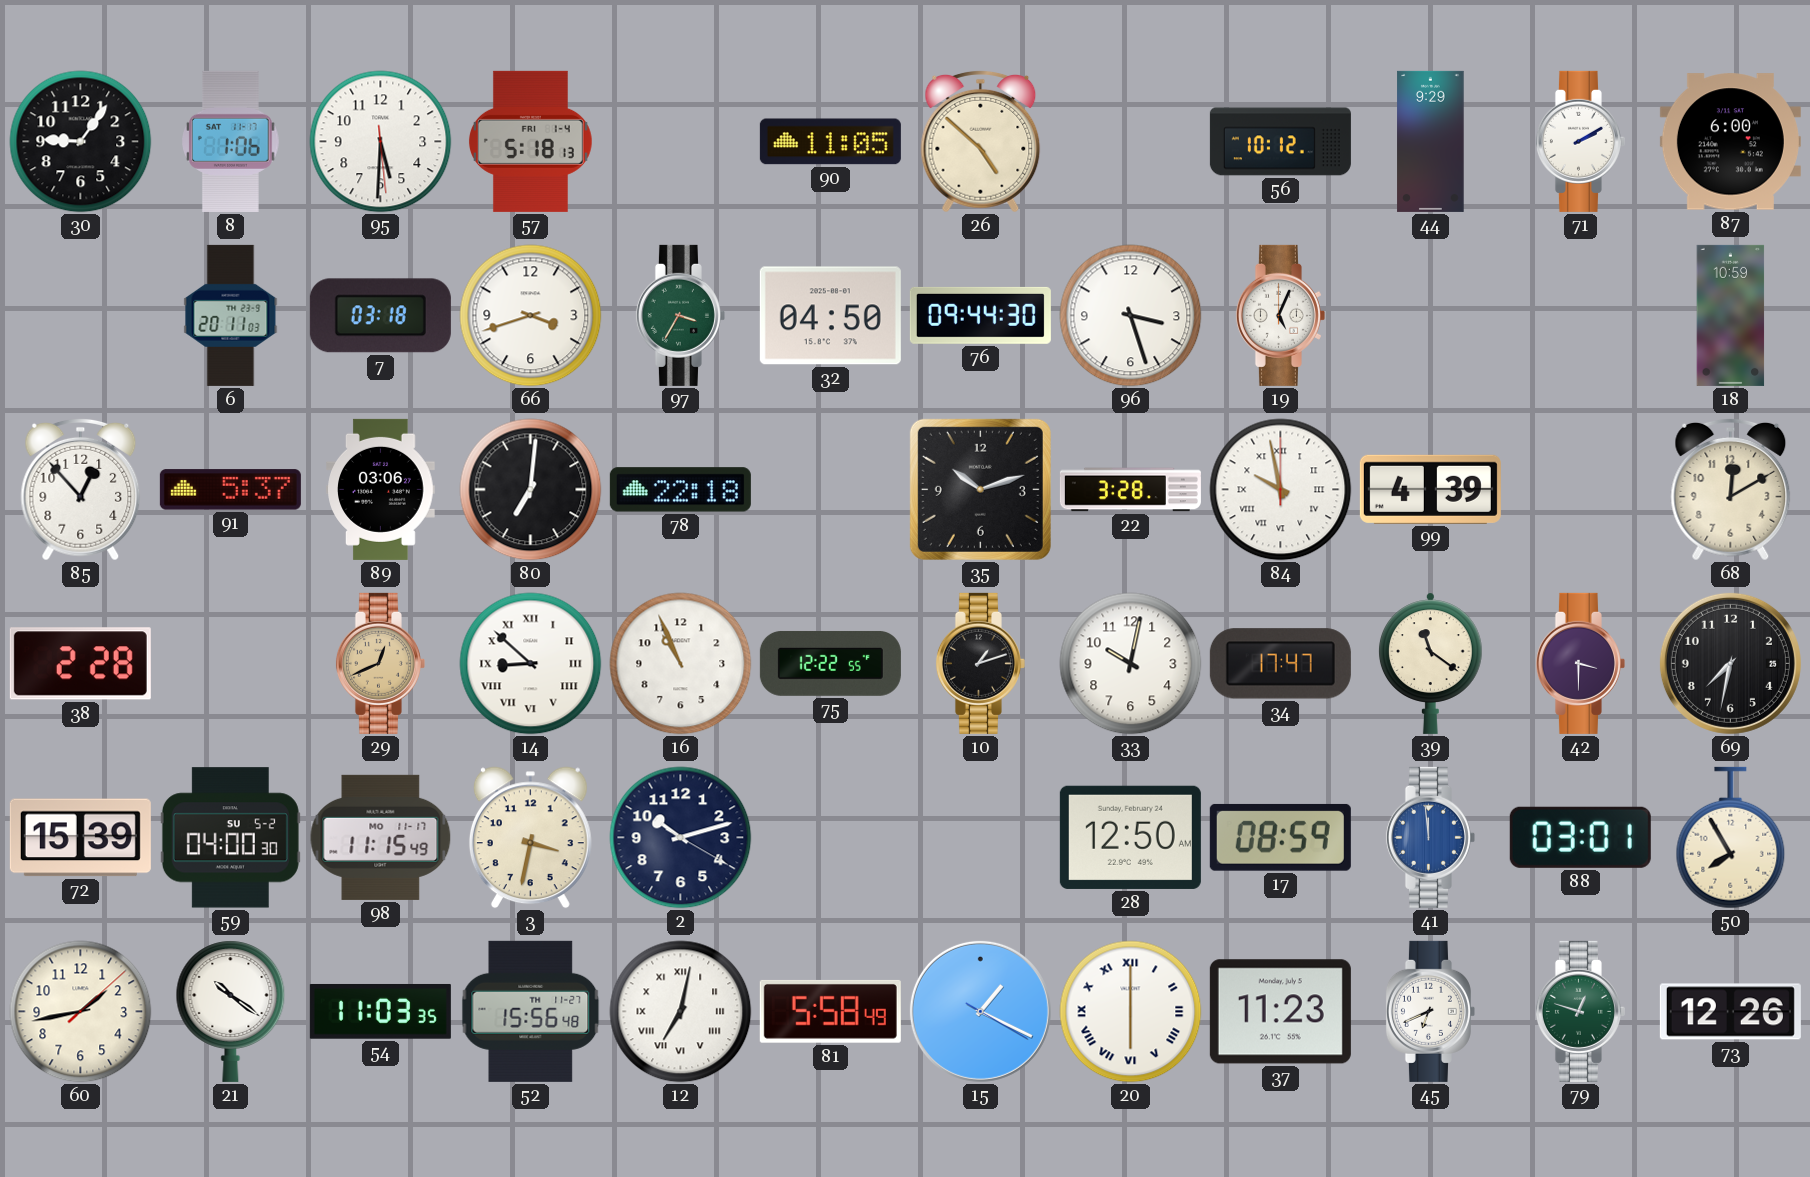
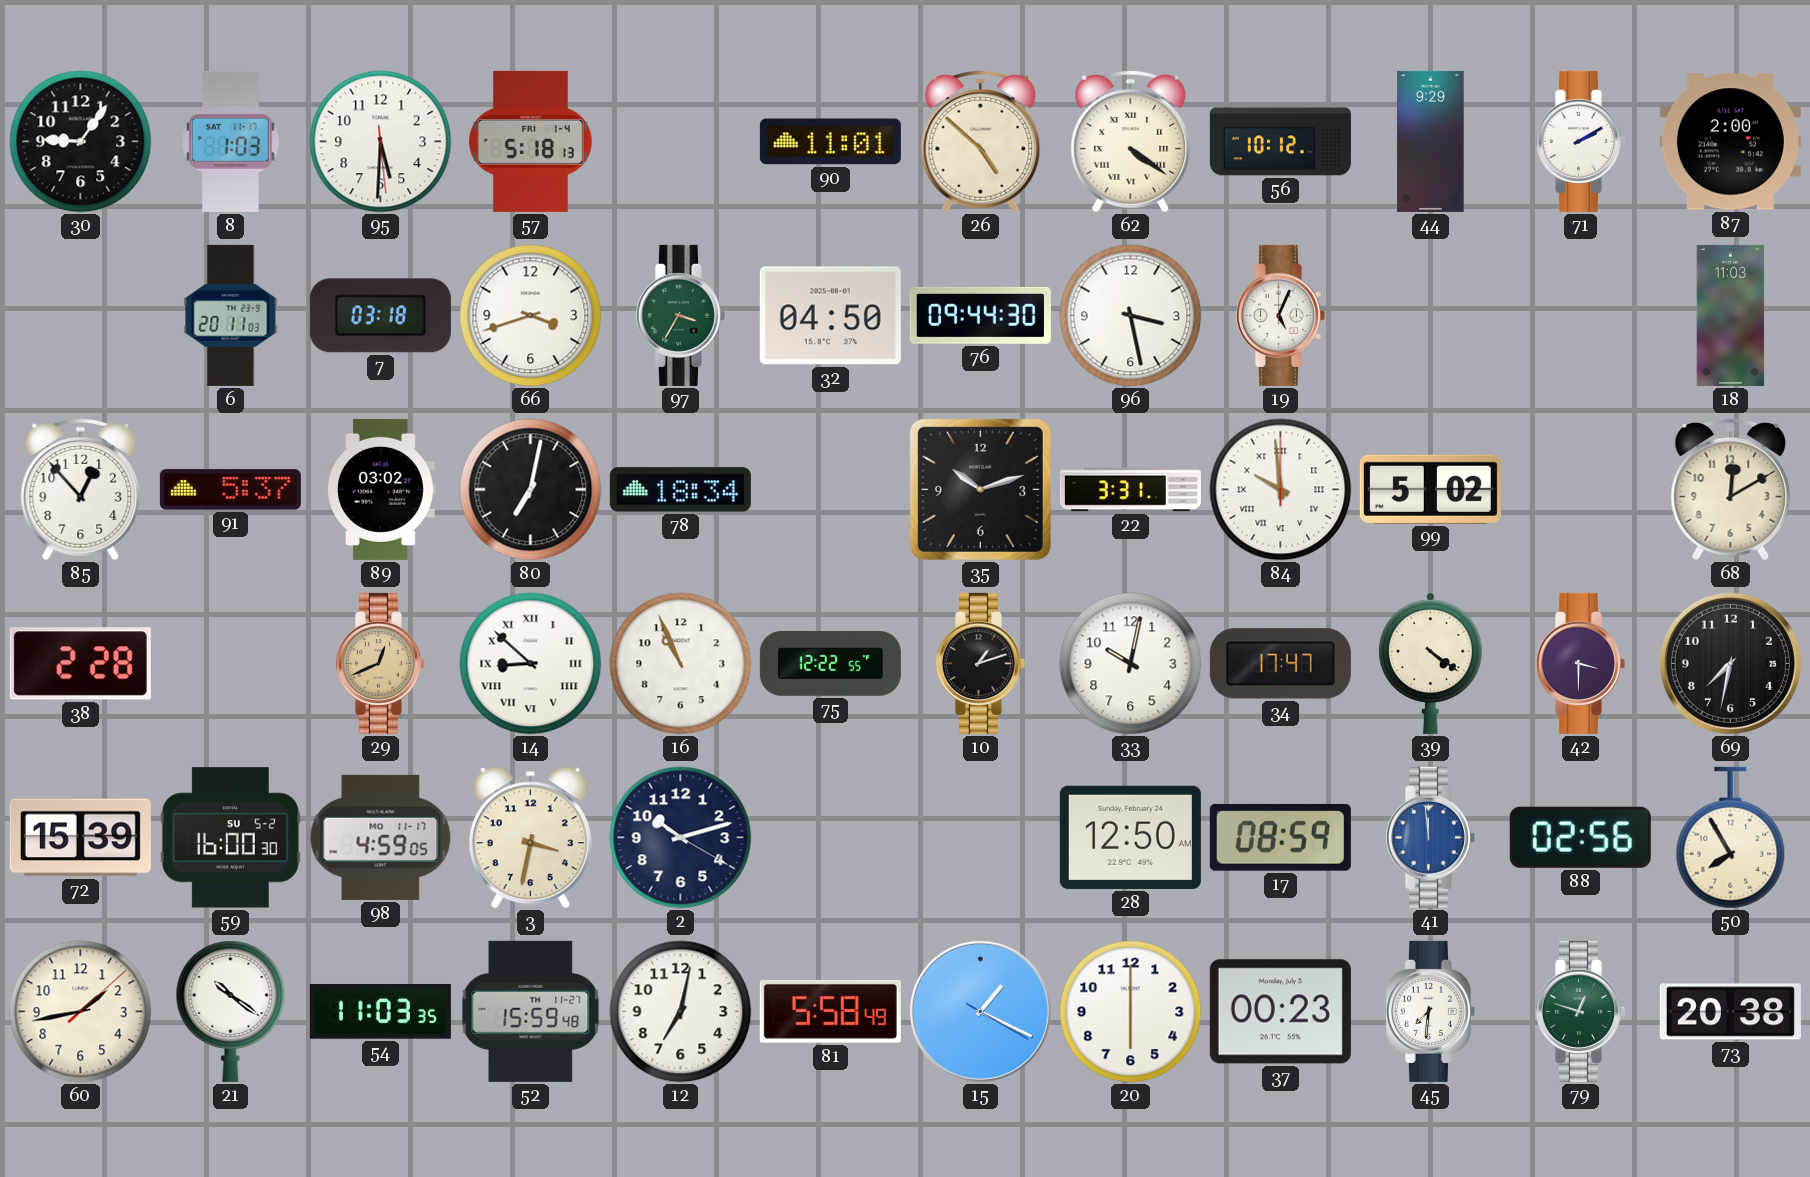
8: 1:06 -> 1:03
90: 11:05 -> 11:01
62: none -> 4:21
87: 6:00 -> 2:00
96: 3:27 -> 3:28
18: 10:59 -> 11:03
89: 03:06 -> 03:02
80: 7:01 -> 7:02
78: 22:18 -> 18:34
22: 3:28 -> 3:31
84: 9:58 -> 9:59
99: 4:39 -> 5:02
39: 11:21 -> 4:21
59: 04:00 -> 16:00
98: 11:15 -> 4:59
88: 03:01 -> 02:56
52: 15:56 -> 15:59
12 numerals: Roman -> Arabic
20 numerals: Roman -> Arabic
37: 11:23 -> 00:23
45: 6:41 -> 7:31
73: 12:26 -> 20:38
